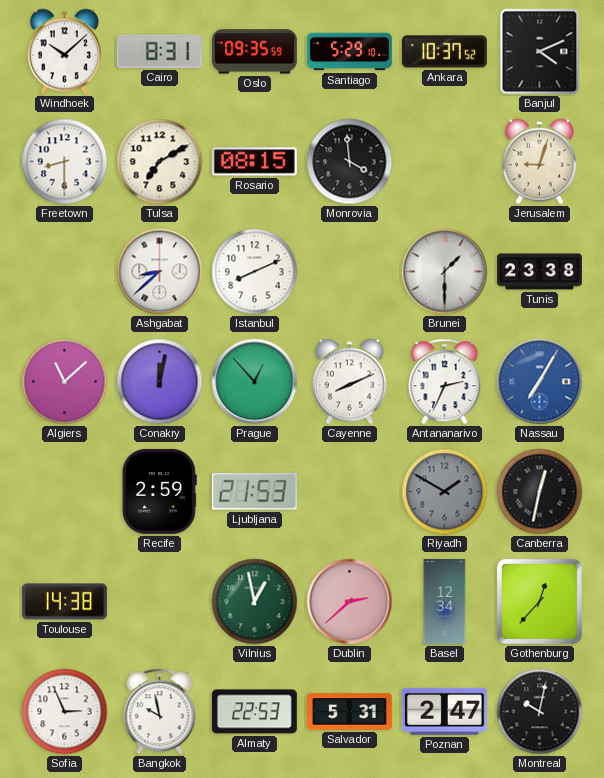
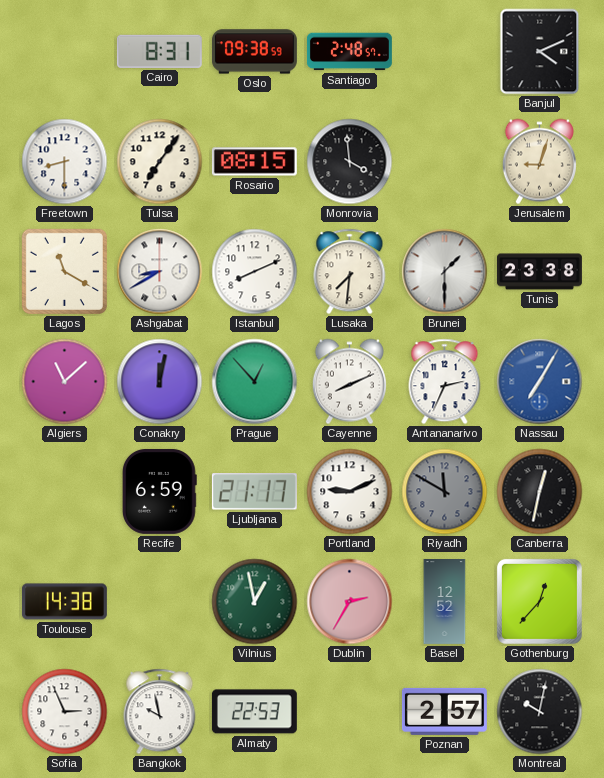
Windhoek: 10:08 -> none
Oslo: 09:35 -> 09:38
Santiago: 5:29 -> 2:48
Ankara: 10:37 -> none
Tulsa: 7:10 -> 7:06
Lagos: none -> 11:20
Ashgabat: 8:38 -> 8:40
Lusaka: none -> 7:31
Recife: 2:59 -> 6:59
Ljubljana: 21:53 -> 21:17
Portland: none -> 9:11
Riyadh: 1:50 -> 11:50
Dublin: 2:38 -> 2:35
Basel: 12:34 -> 12:52
Salvador: 5:31 -> none
Poznan: 2:47 -> 2:57
